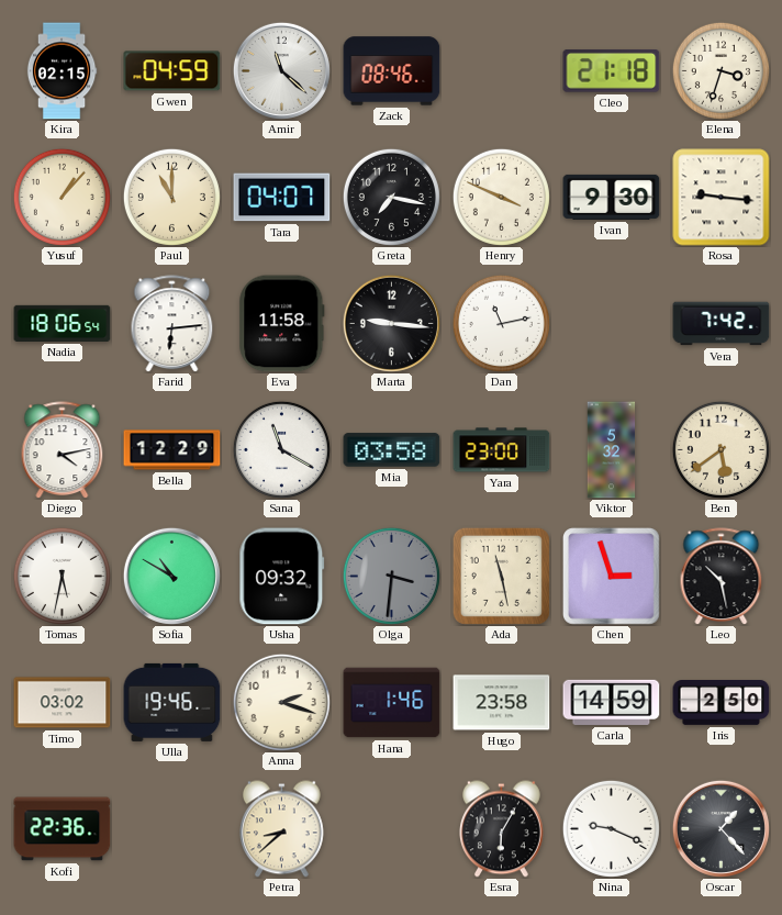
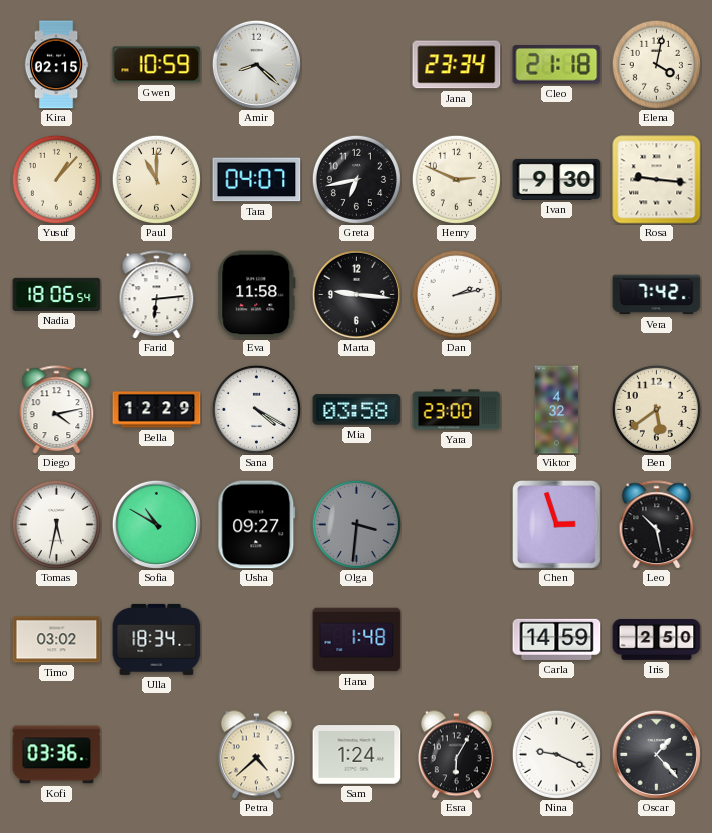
Gwen: 04:59 -> 10:59
Amir: 11:22 -> 8:22
Zack: 08:46 -> none
Jana: none -> 23:34
Elena: 3:33 -> 4:02
Greta: 7:17 -> 6:43
Henry: 3:49 -> 2:49
Dan: 11:13 -> 2:13
Sana: 11:20 -> 4:20
Viktor: 5:32 -> 4:32
Usha: 09:32 -> 09:27
Ada: 11:28 -> none
Ulla: 19:46 -> 18:34
Anna: 2:18 -> none
Hana: 1:46 -> 1:48
Hugo: 23:58 -> none
Kofi: 22:36 -> 03:36
Petra: 8:38 -> 4:38
Sam: none -> 1:24
